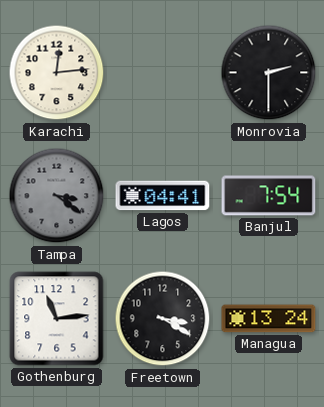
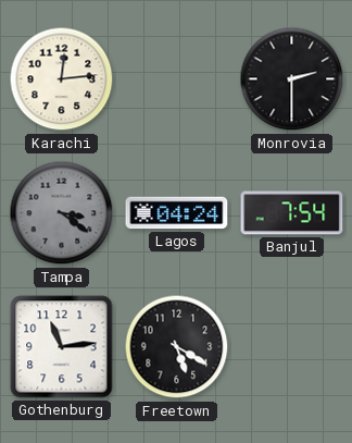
Lagos: 04:41 -> 04:24
Freetown: 3:20 -> 5:20
Managua: 13:24 -> none
